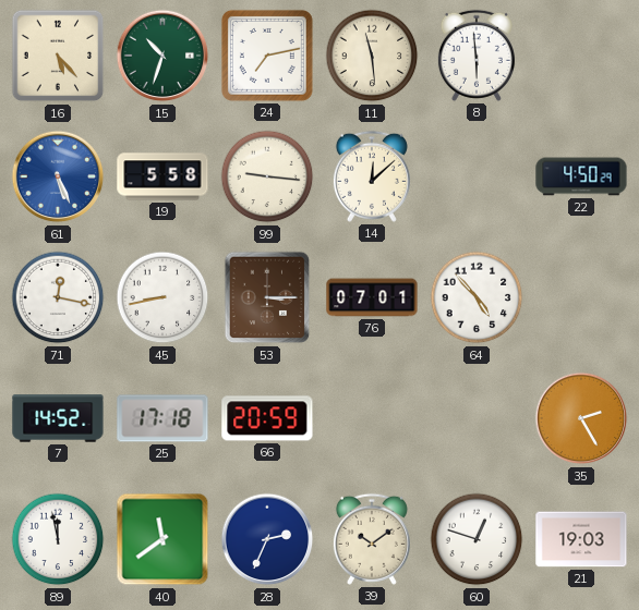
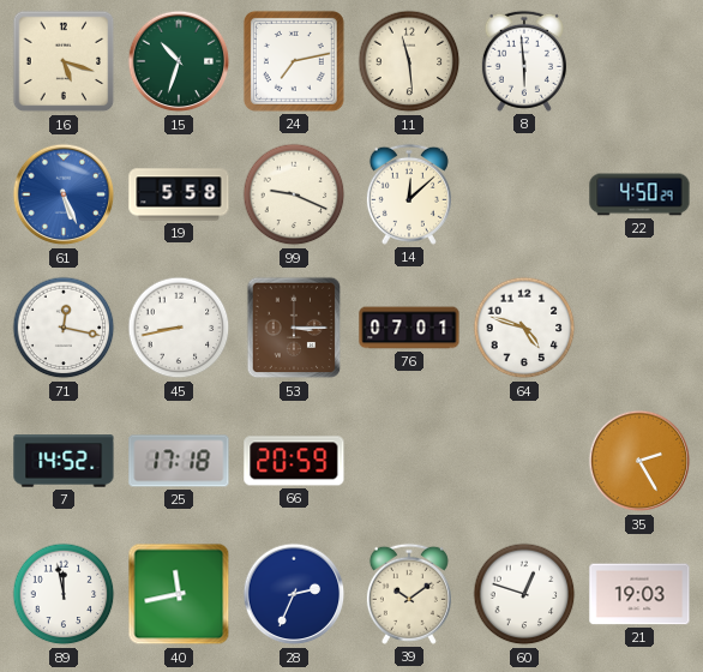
16: 5:23 -> 5:18
99: 9:16 -> 9:19
64: 4:53 -> 4:48
40: 11:39 -> 11:43
